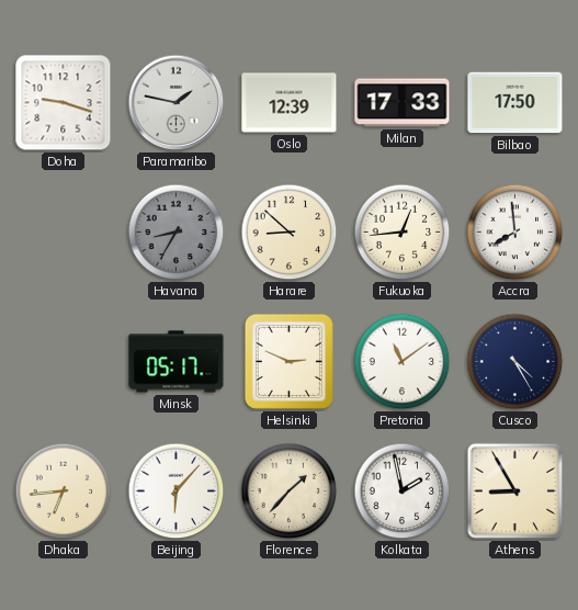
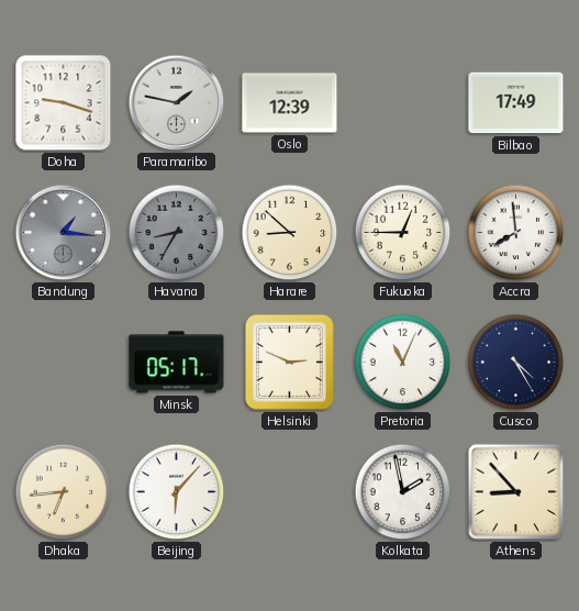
Milan: 17:33 -> none
Bilbao: 17:50 -> 17:49
Bandung: none -> 1:16
Fukuoka: 12:44 -> 12:45
Pretoria: 11:09 -> 11:04
Florence: 1:37 -> none
Athens: 8:55 -> 8:53
